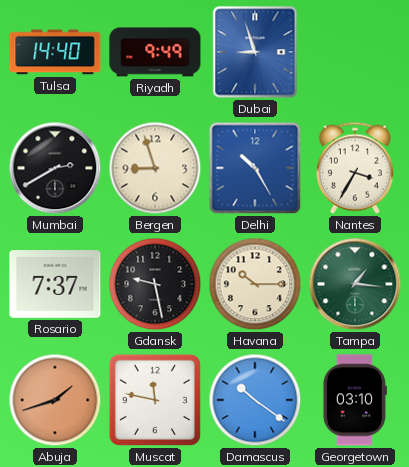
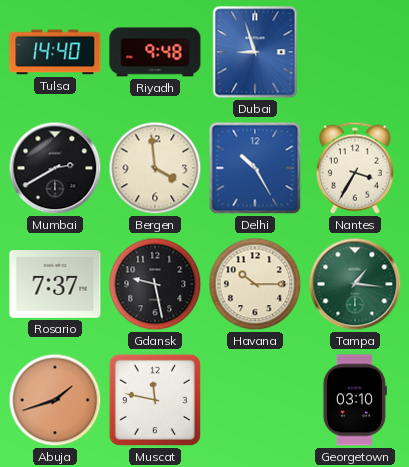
Riyadh: 9:49 -> 9:48
Bergen: 8:57 -> 3:59
Damascus: 10:21 -> none
